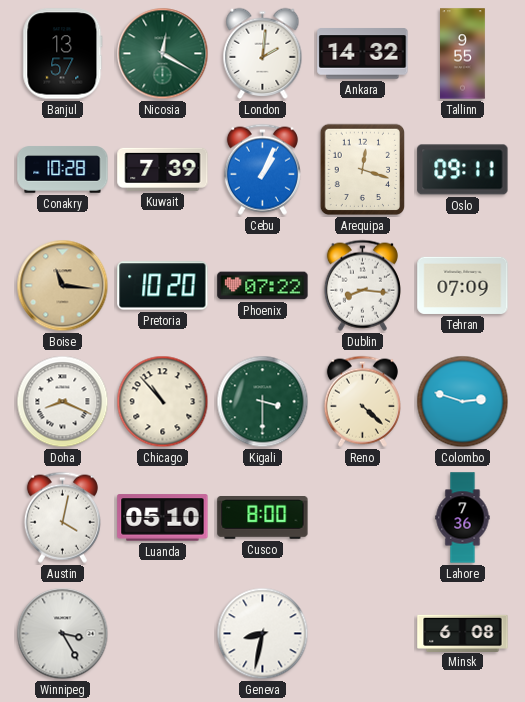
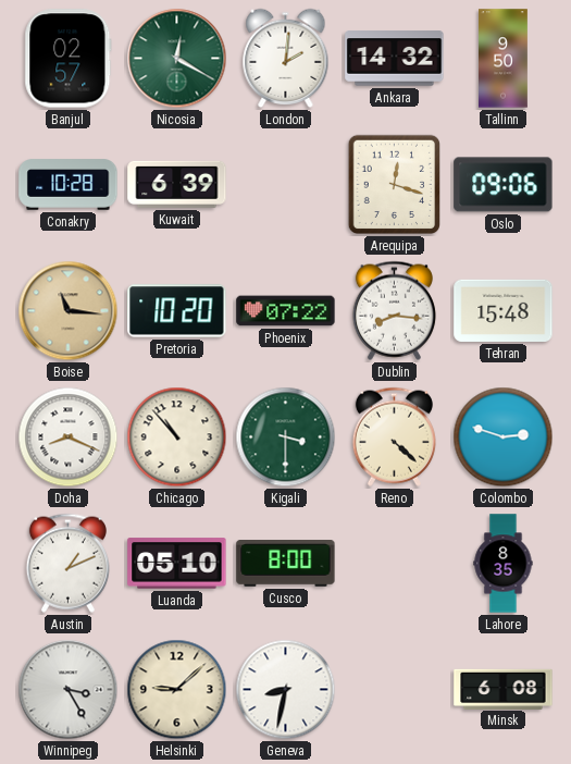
Banjul: 13:57 -> 02:57
Tallinn: 9:55 -> 9:50
Kuwait: 7:39 -> 6:39
Cebu: 1:04 -> none
Oslo: 09:11 -> 09:06
Tehran: 07:09 -> 15:48
Austin: 4:02 -> 1:11
Lahore: 7:36 -> 8:35
Helsinki: none -> 9:08
